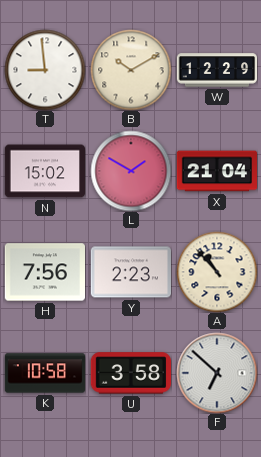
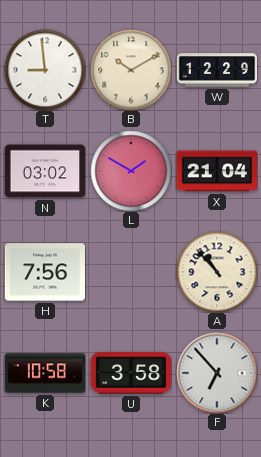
N: 15:02 -> 03:02
Y: 2:23 -> none
F: 6:52 -> 6:53
